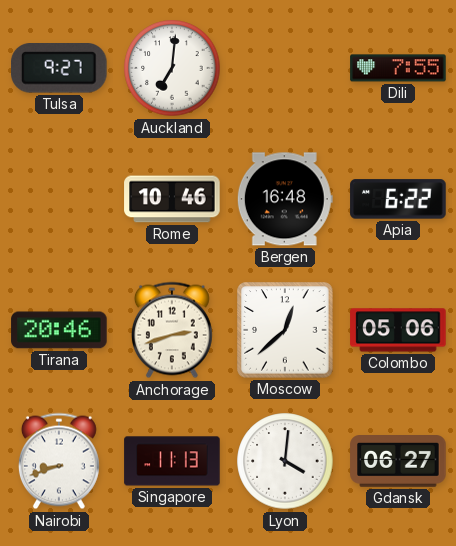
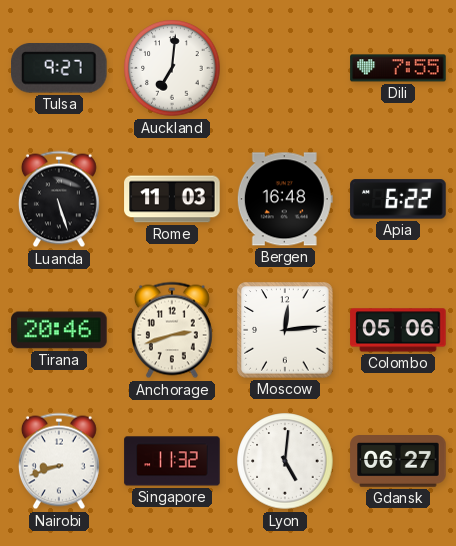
Luanda: none -> 5:27
Rome: 10:46 -> 11:03
Moscow: 12:38 -> 12:14
Singapore: 11:13 -> 11:32
Lyon: 4:01 -> 5:01
